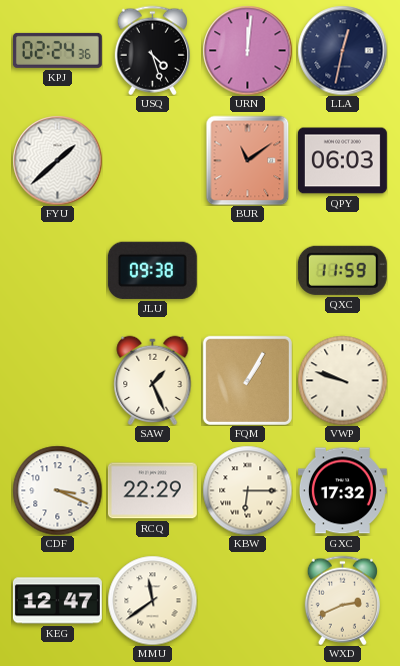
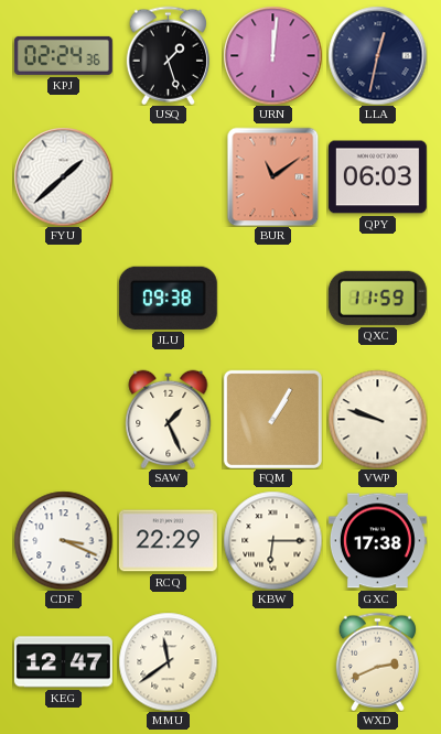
USQ: 4:27 -> 1:27
GXC: 17:32 -> 17:38
